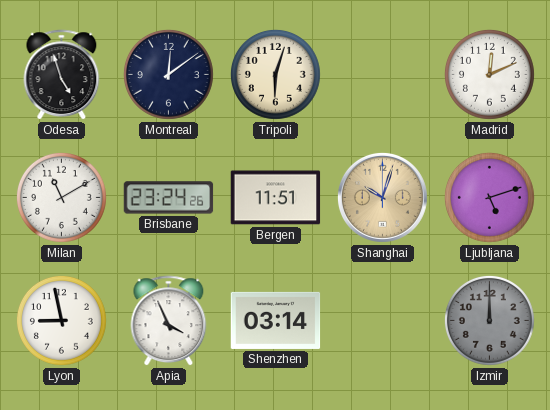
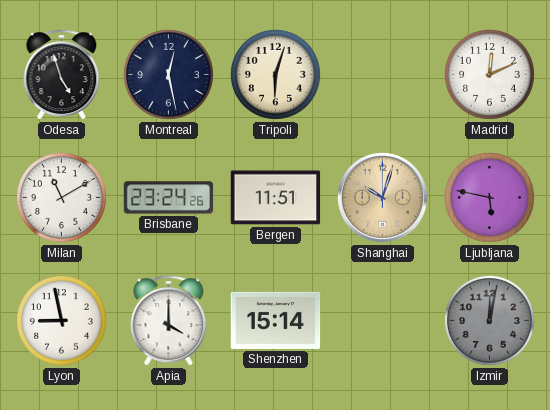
Montreal: 12:09 -> 12:28
Ljubljana: 5:12 -> 5:47
Apia: 3:56 -> 4:00
Shenzhen: 03:14 -> 15:14
Izmir: 12:00 -> 12:02
